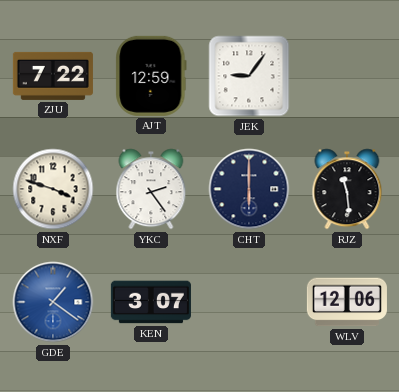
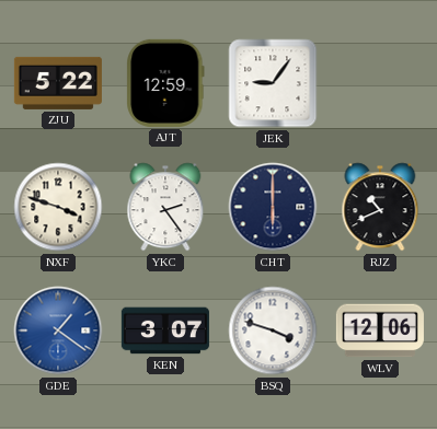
ZJU: 7:22 -> 5:22
RJZ: 11:29 -> 10:41
BSQ: none -> 3:48
